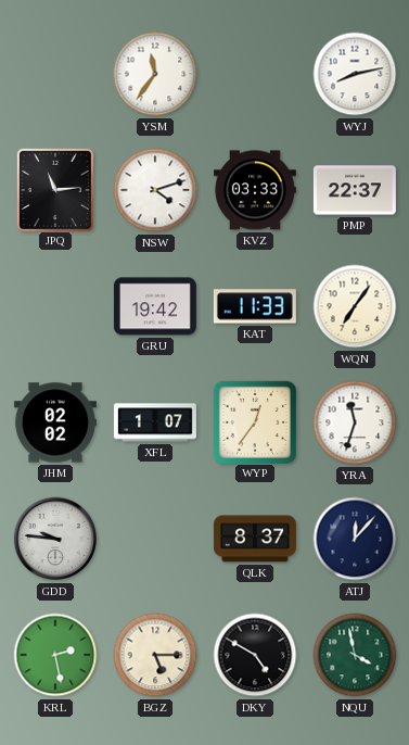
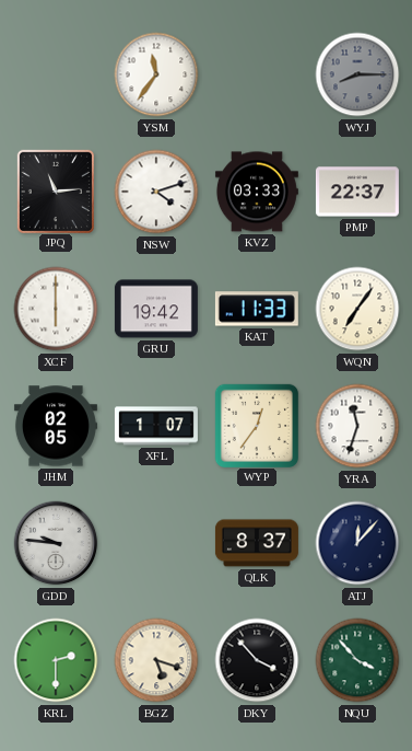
WYJ: 8:13 -> 8:15
WYJ dial: white -> grey
XCF: none -> 6:00
JHM: 02:02 -> 02:05
KRL: 2:28 -> 2:30
BGZ: 5:15 -> 5:18
DKY: 4:50 -> 3:53
NQU: 3:58 -> 3:53
